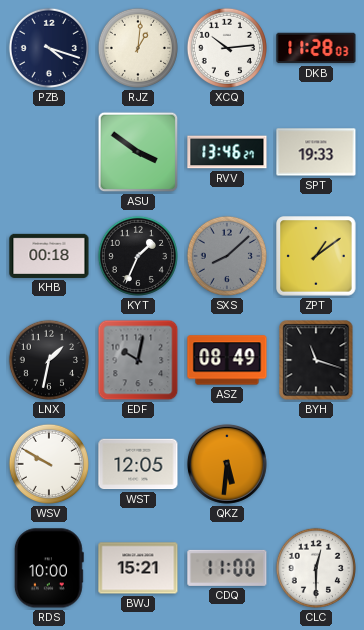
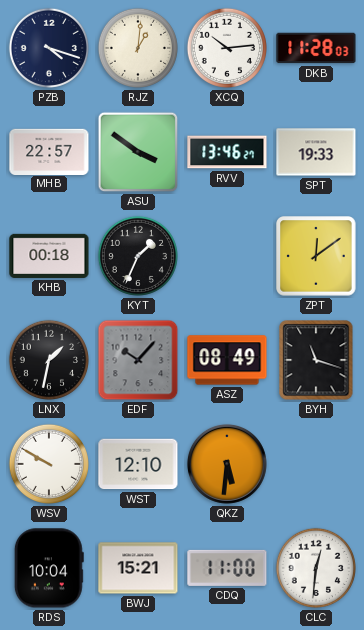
MHB: none -> 22:57
SXS: 8:08 -> none
ZPT: 1:09 -> 12:09
EDF: 10:02 -> 10:07
WST: 12:05 -> 12:10
RDS: 10:00 -> 10:04
CLC: 12:30 -> 12:31
